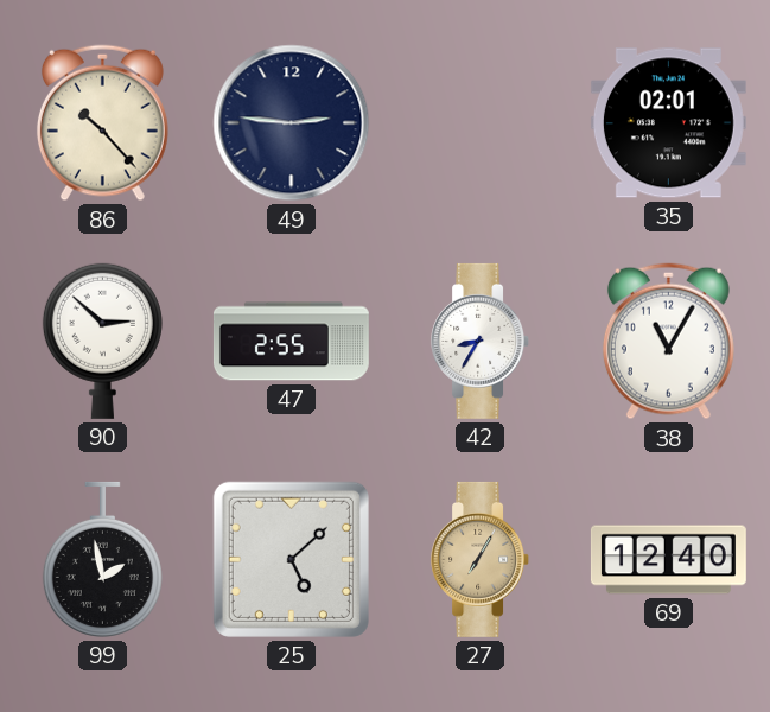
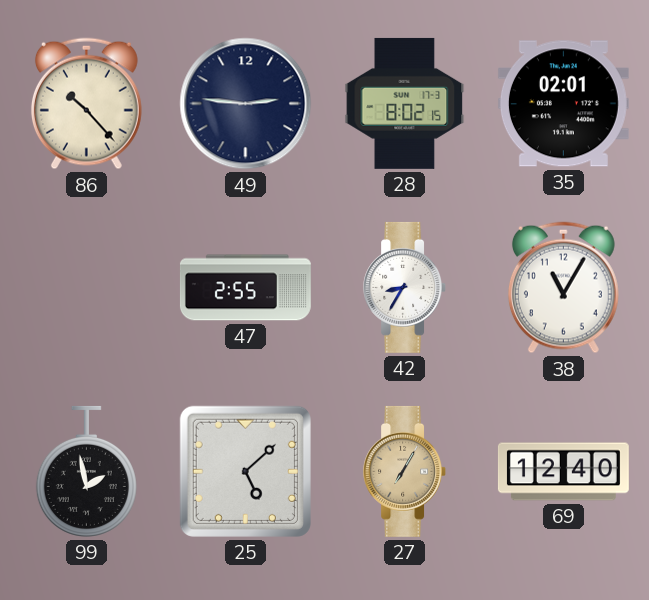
28: none -> 8:02
90: 2:52 -> none
